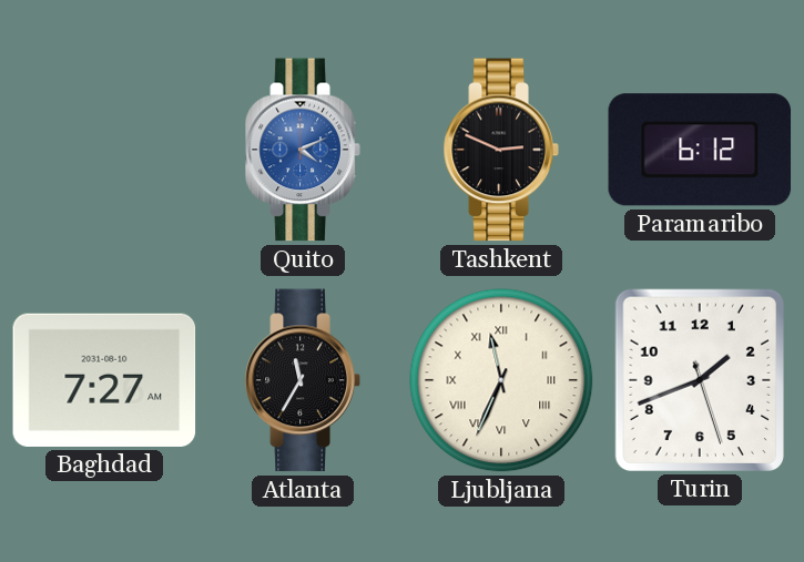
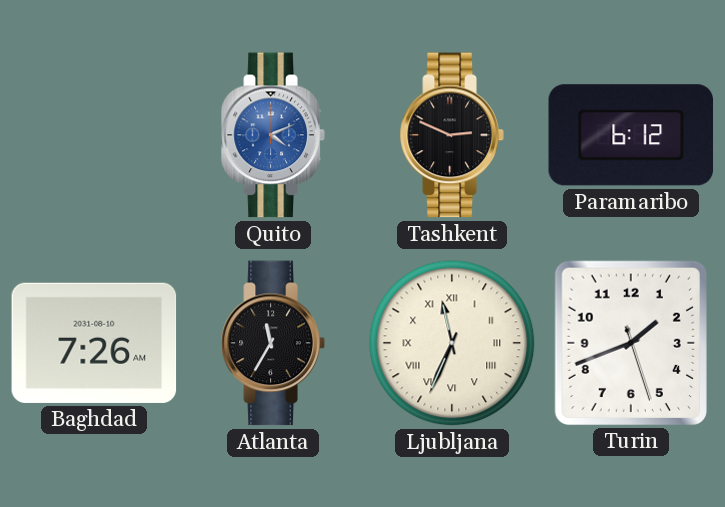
Baghdad: 7:27 -> 7:26
